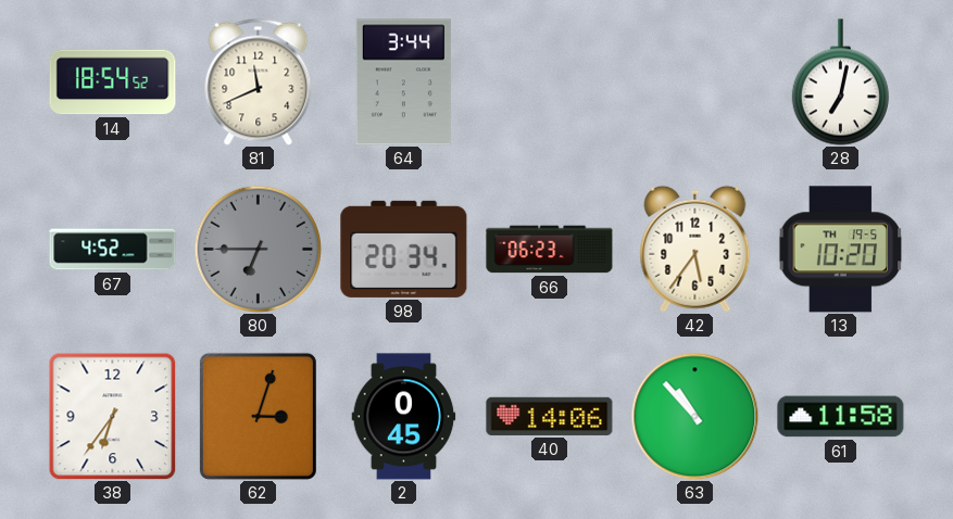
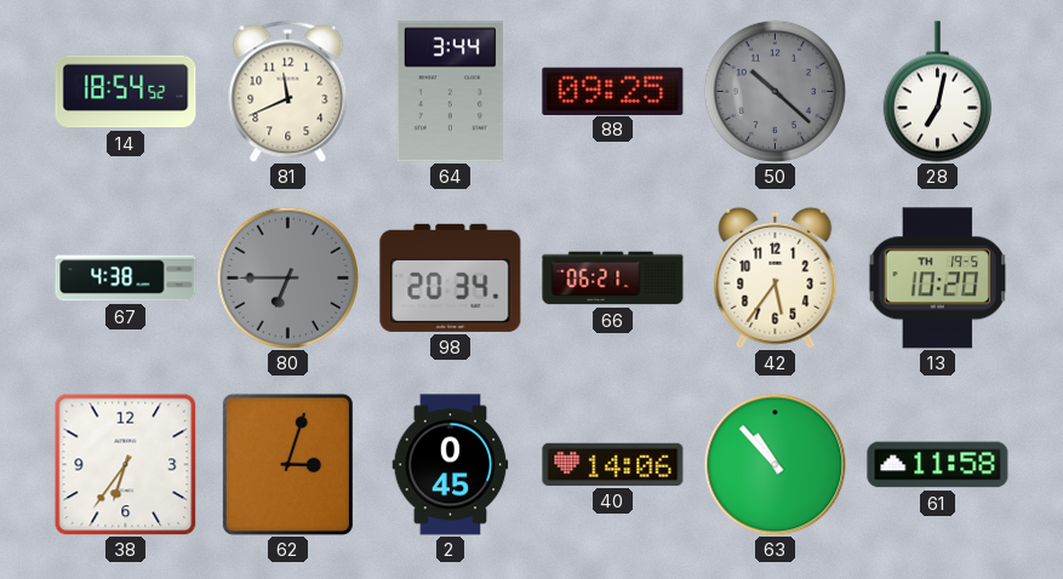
88: none -> 09:25
50: none -> 10:22
67: 4:52 -> 4:38
66: 06:23 -> 06:21
